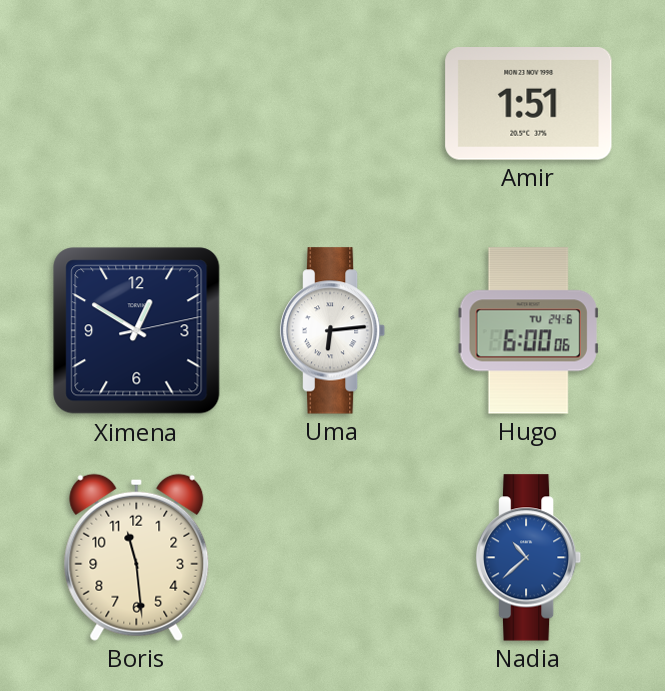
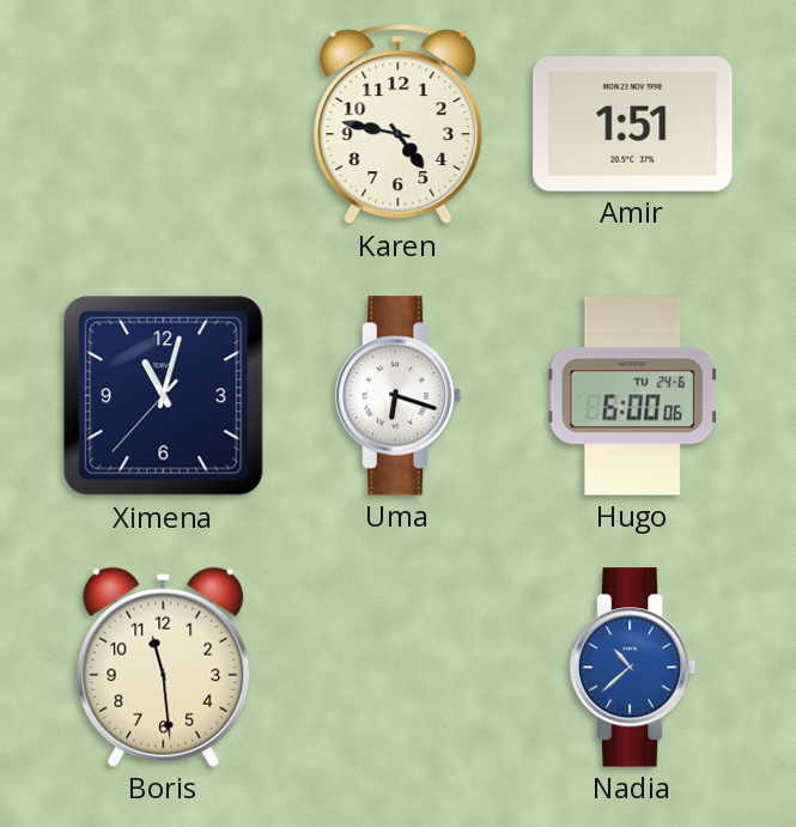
Karen: none -> 4:47
Ximena: 12:50 -> 11:02
Uma: 6:14 -> 6:18
